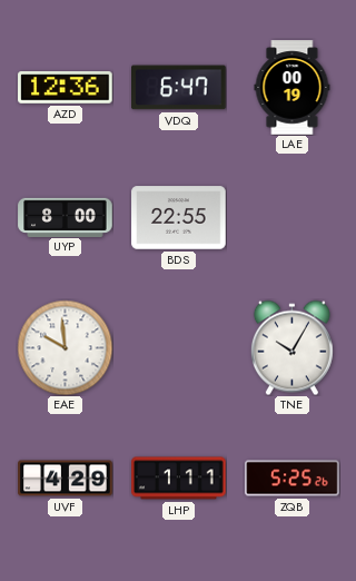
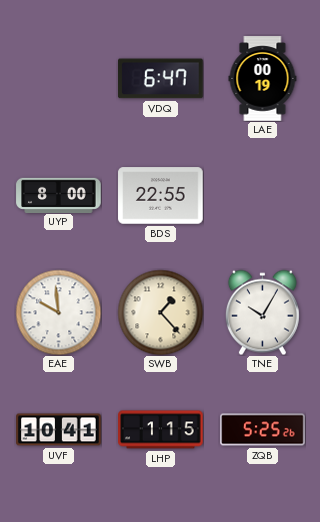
AZD: 12:36 -> none
SWB: none -> 1:23
UVF: 4:29 -> 10:41
LHP: 1:11 -> 1:15
